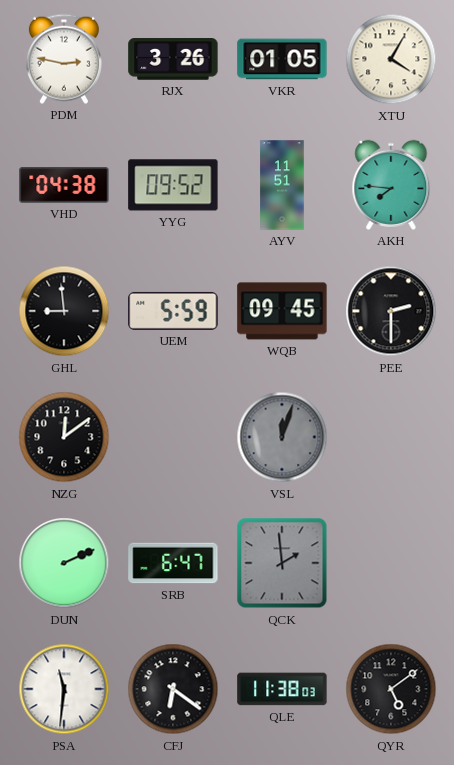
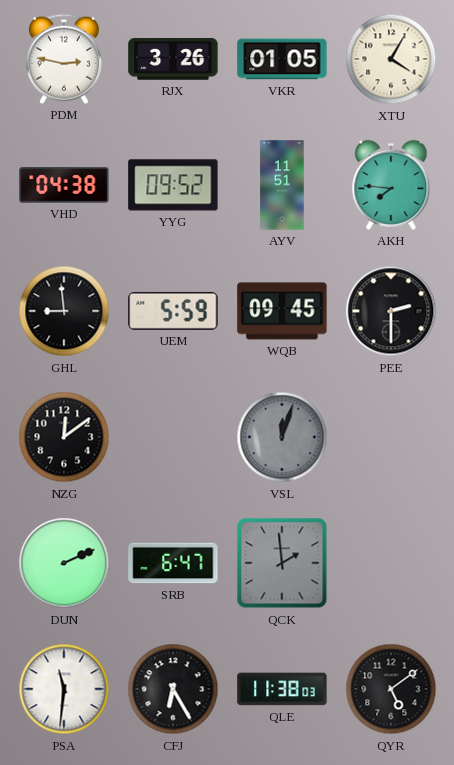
CFJ: 6:21 -> 6:25
